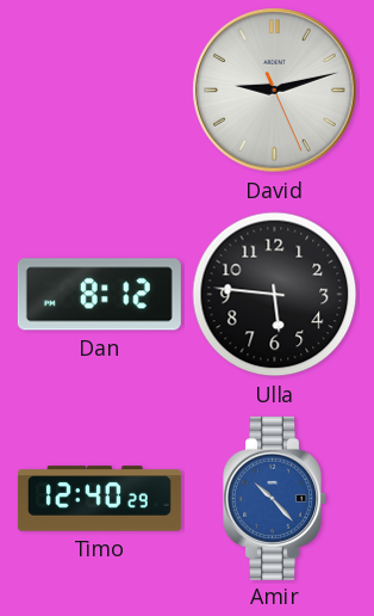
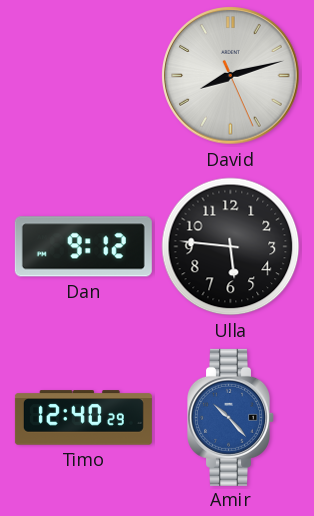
David: 9:12 -> 8:12
Dan: 8:12 -> 9:12
